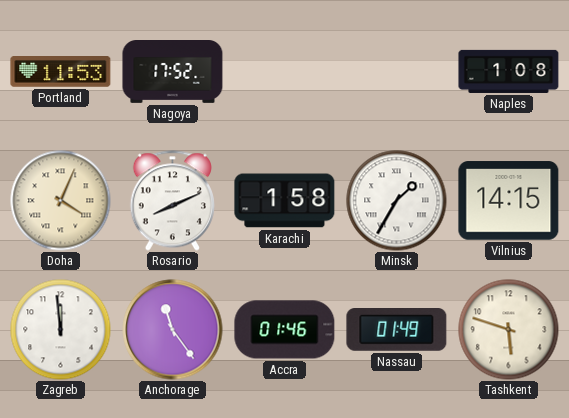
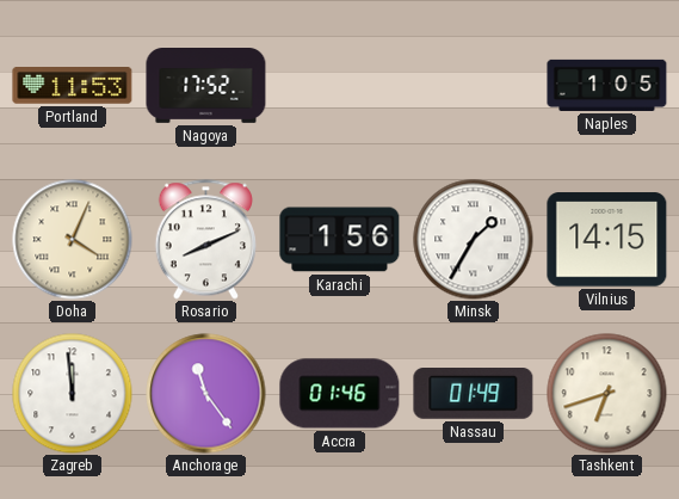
Naples: 1:08 -> 1:05
Karachi: 1:58 -> 1:56
Tashkent: 5:48 -> 6:42
